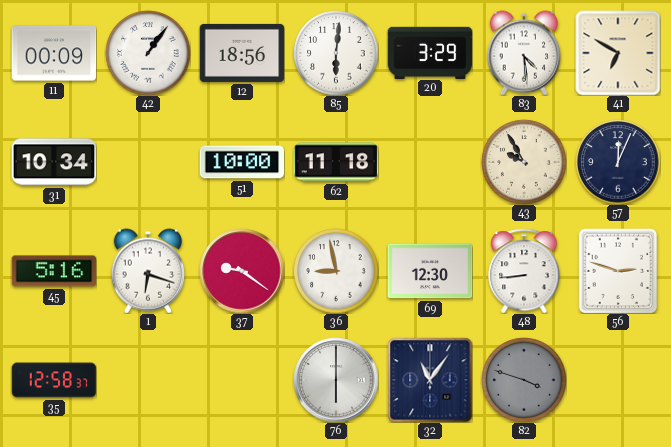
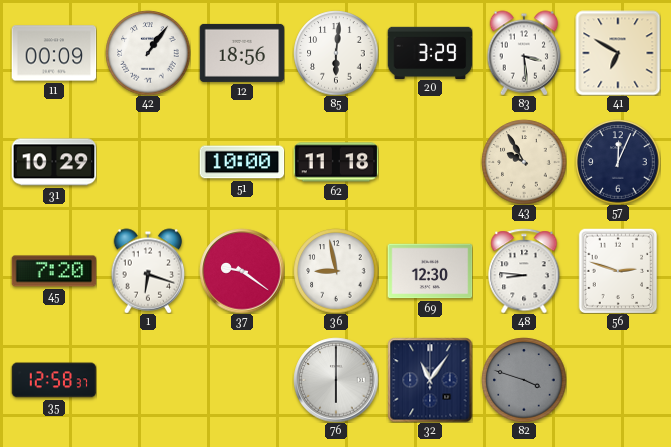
83: 4:29 -> 3:29
31: 10:34 -> 10:29
45: 5:16 -> 7:20
48: 8:44 -> 8:46
